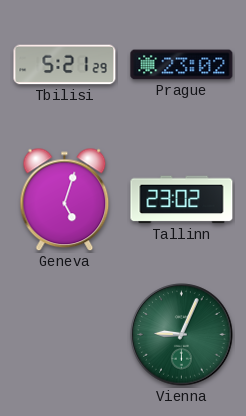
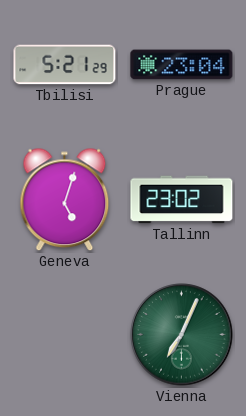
Prague: 23:02 -> 23:04
Vienna: 9:04 -> 7:04
